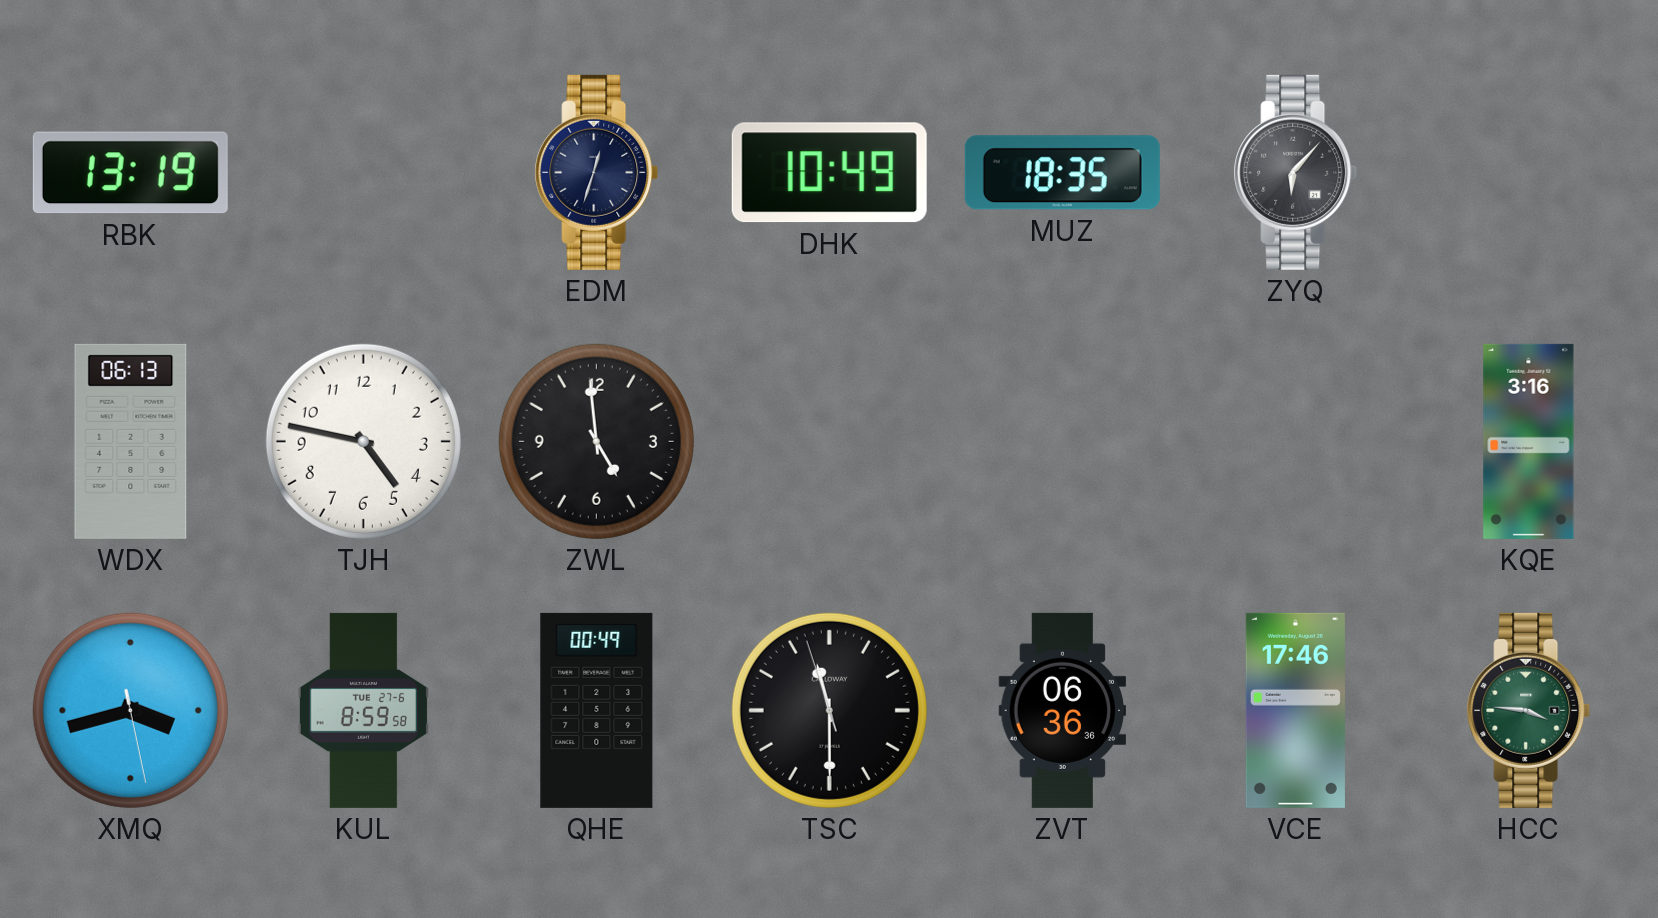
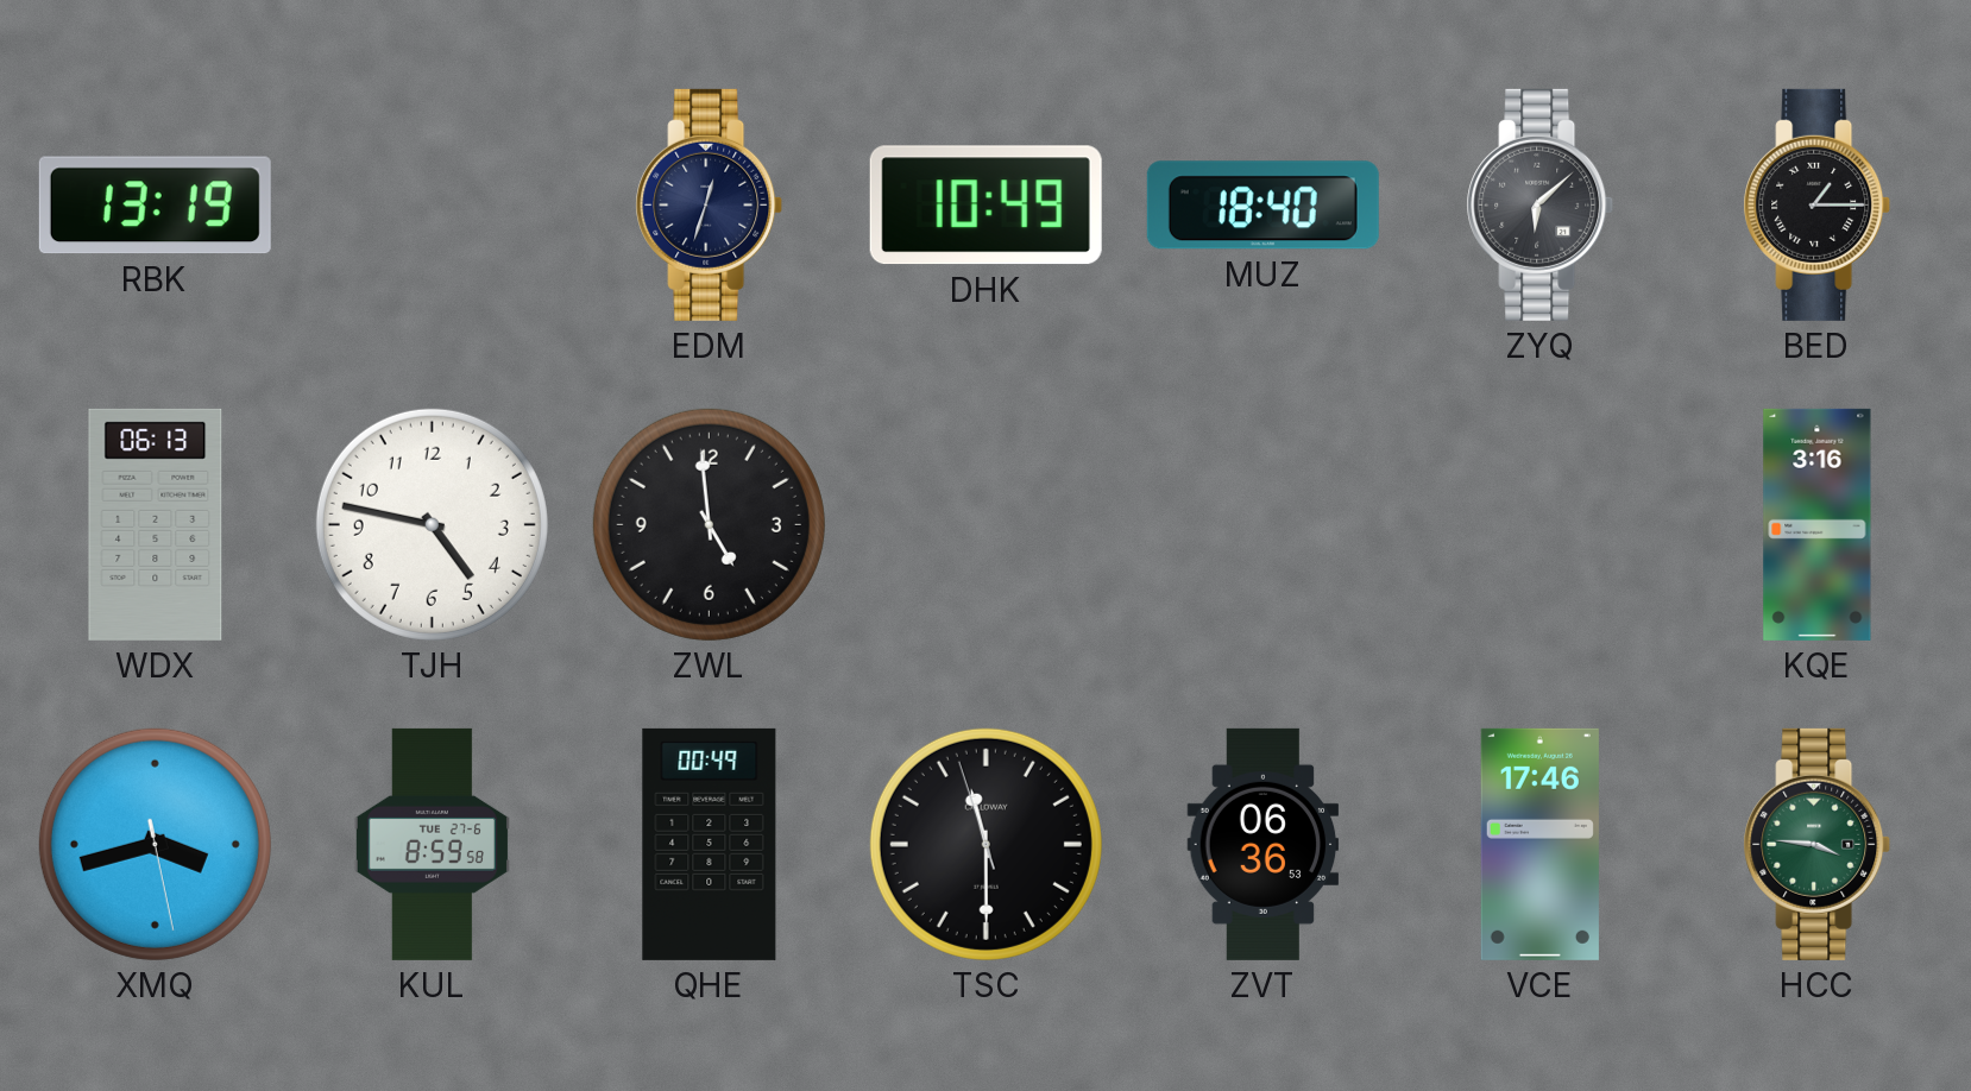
MUZ: 18:35 -> 18:40
ZYQ: 6:07 -> 6:08
BED: none -> 1:15
ZVT: 06:36:36 -> 06:36:53
